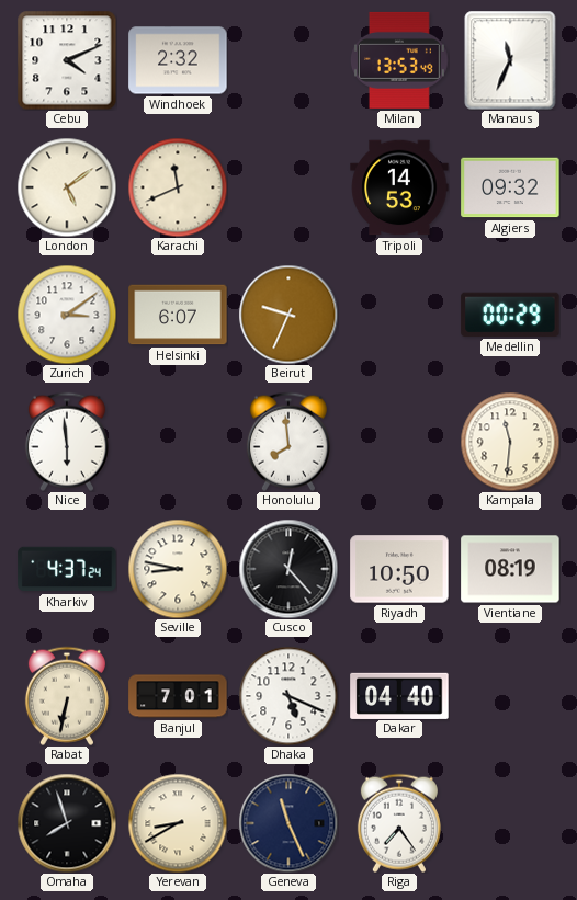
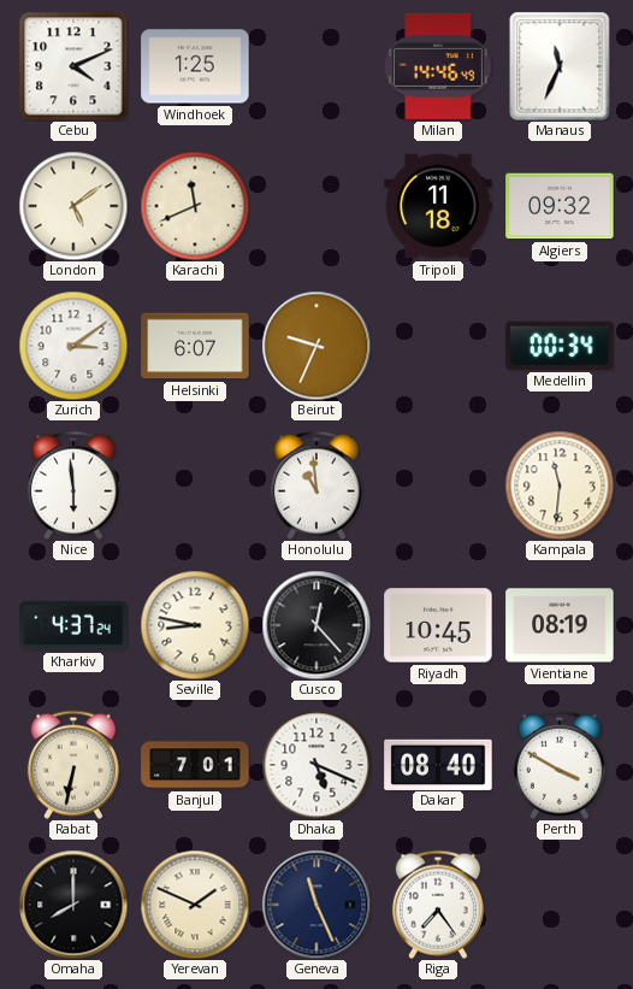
Windhoek: 2:32 -> 1:25
Milan: 13:53 -> 14:46
Tripoli: 14:53 -> 11:18
Medellin: 00:29 -> 00:34
Honolulu: 7:59 -> 10:59
Riyadh: 10:50 -> 10:45
Dakar: 04:40 -> 08:40
Perth: none -> 3:50
Omaha: 7:57 -> 8:00
Yerevan: 8:40 -> 1:49
